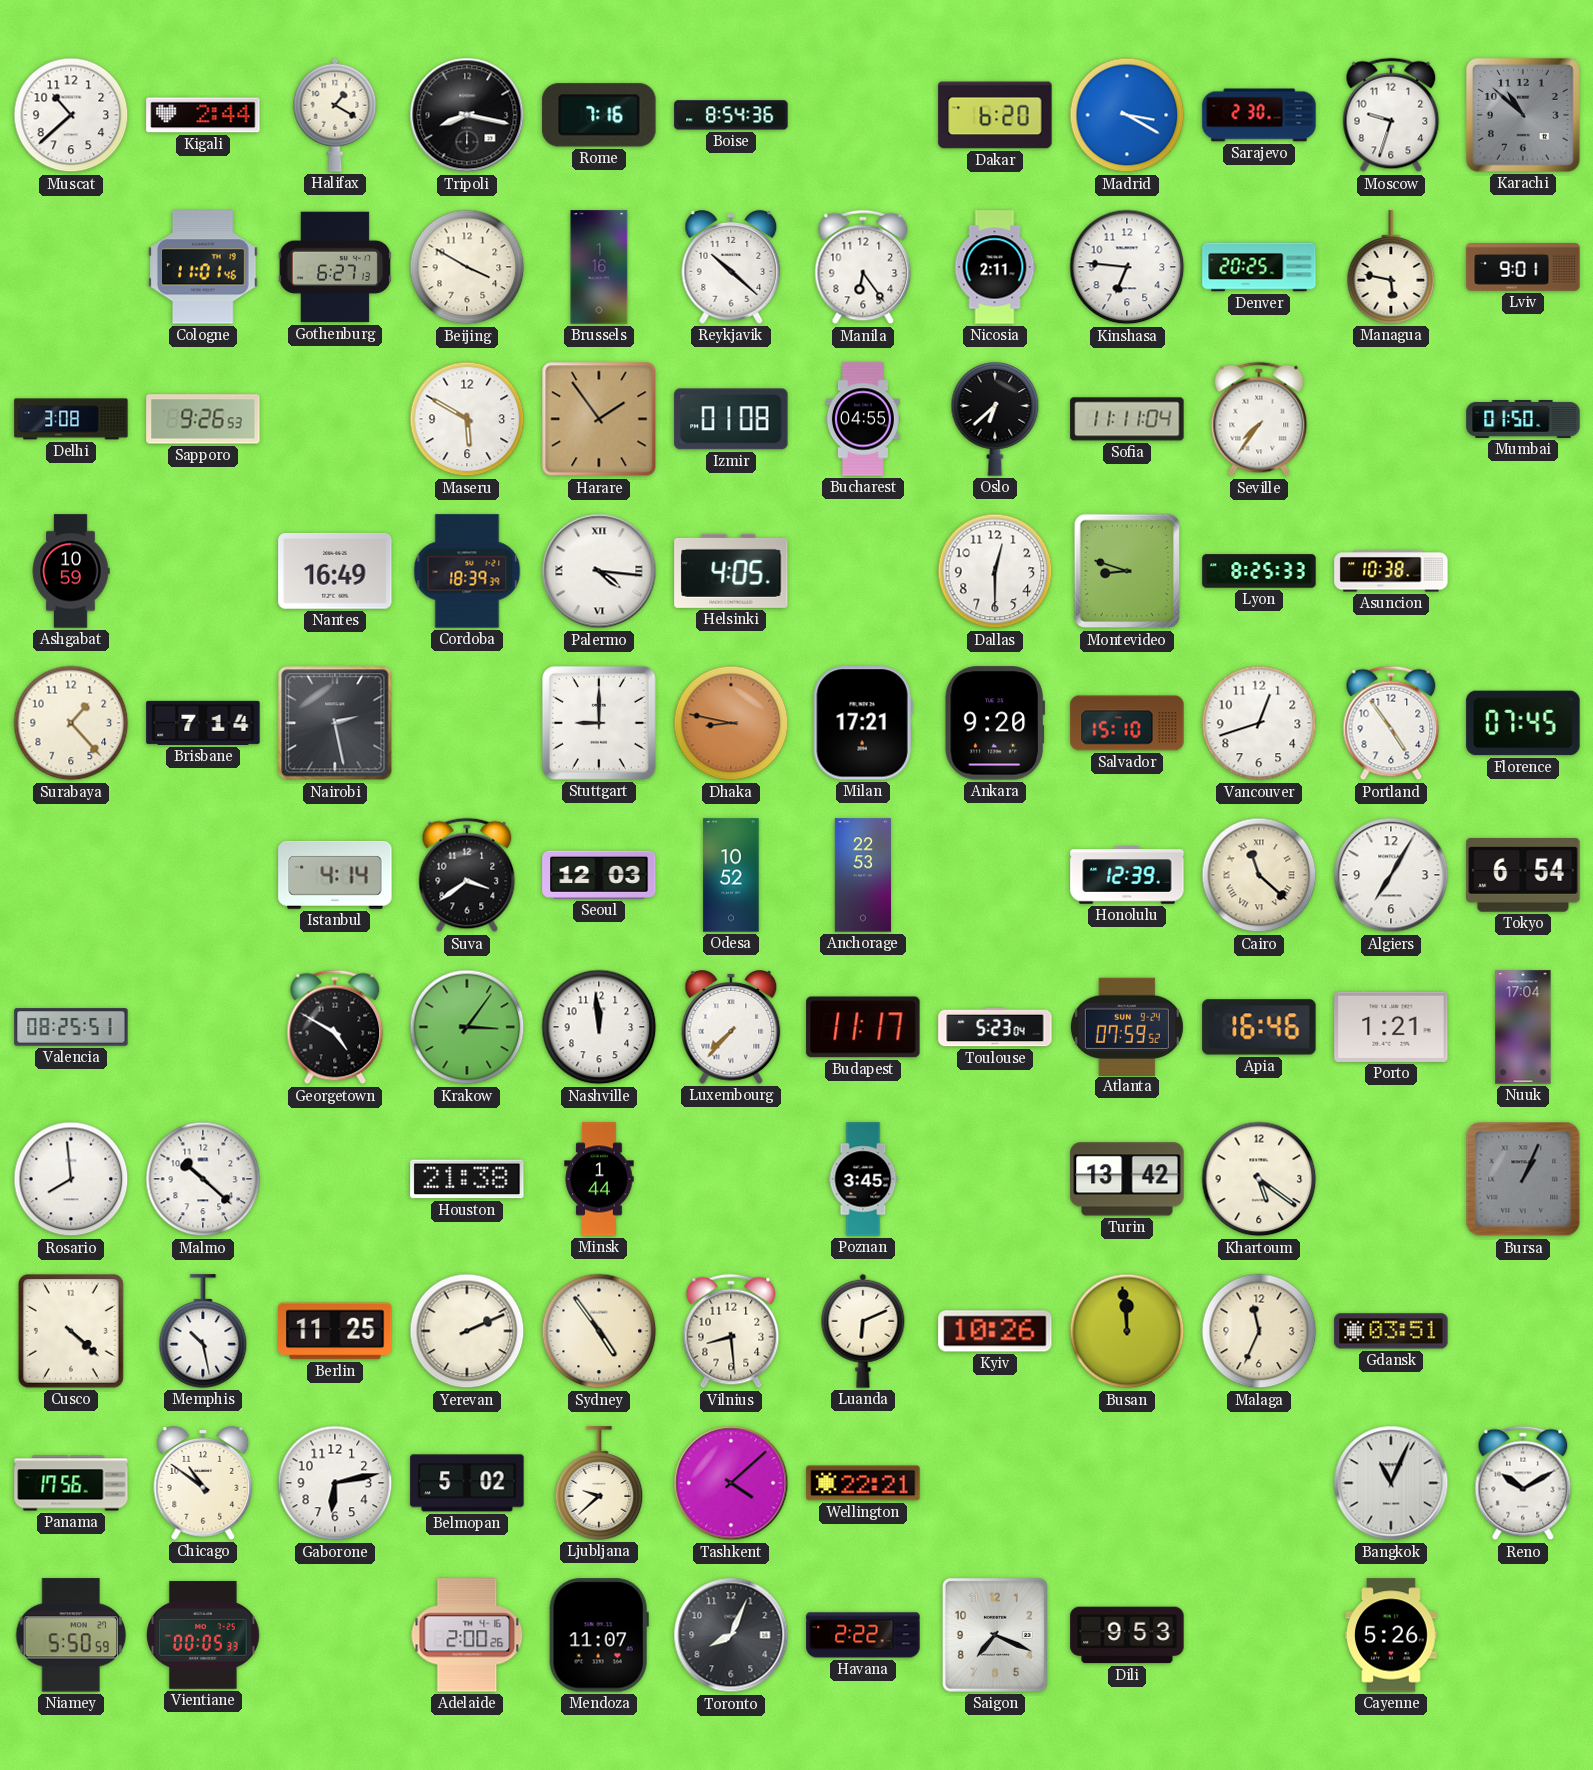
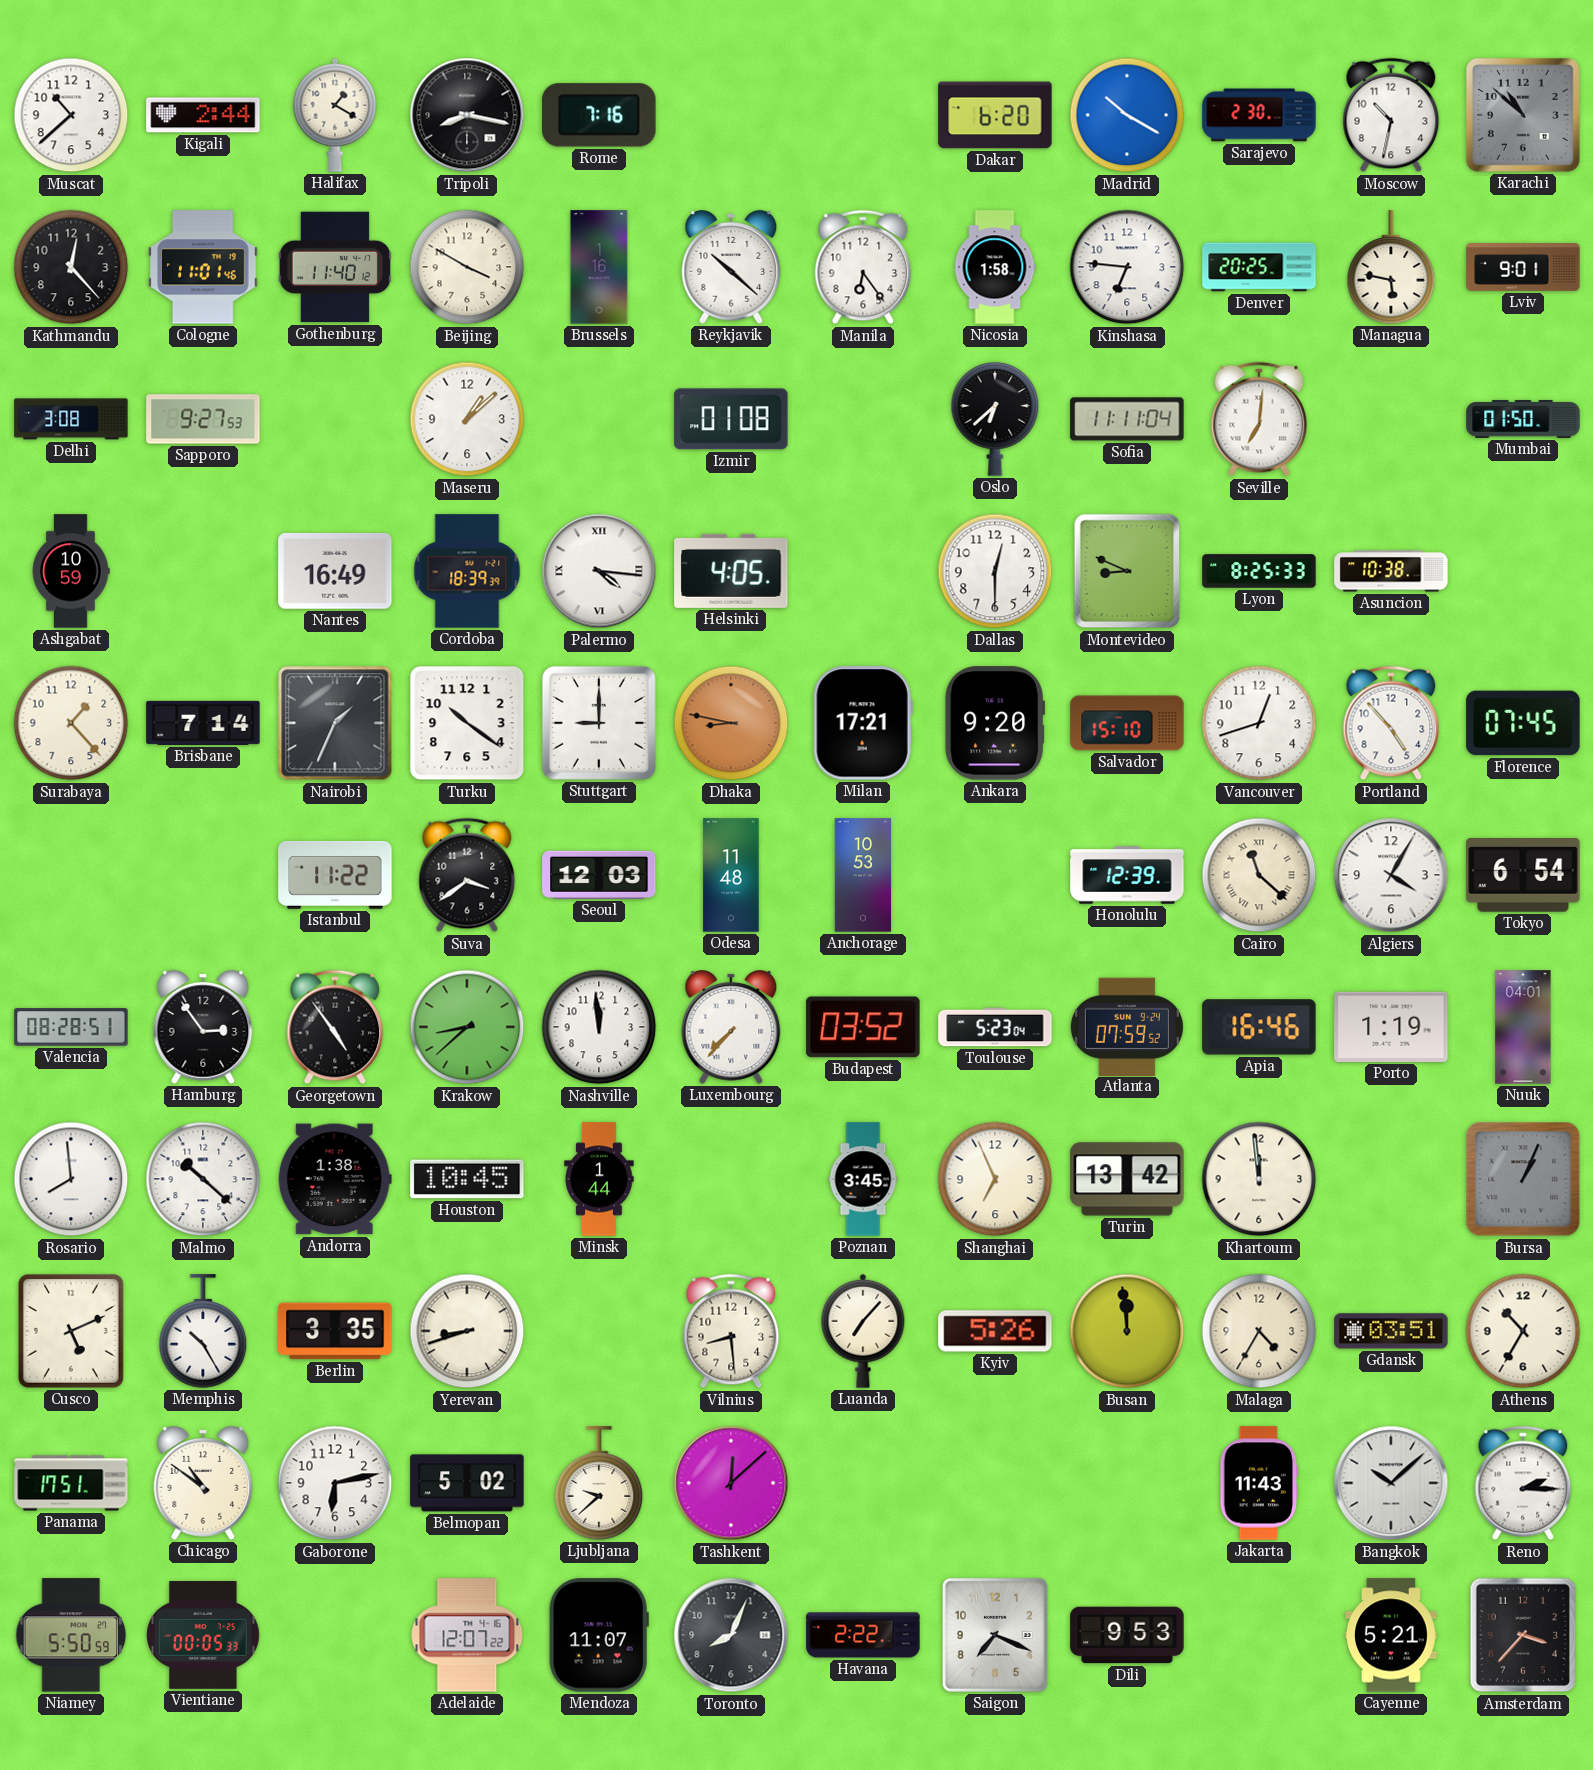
Boise: 8:54 -> none
Madrid: 3:20 -> 10:20
Moscow: 9:33 -> 10:32
Kathmandu: none -> 12:23
Gothenburg: 6:27 -> 11:40
Nicosia: 2:11 -> 1:58
Sapporo: 9:26 -> 9:27
Maseru: 5:50 -> 1:08
Harare: 1:54 -> none
Bucharest: 04:55 -> none
Seville: 7:36 -> 7:01
Montevideo: 8:48 -> 8:49
Nairobi: 2:28 -> 1:34
Turku: none -> 10:21
Portland: 4:54 -> 4:53
Istanbul: 4:14 -> 11:22
Odesa: 10:52 -> 11:48
Anchorage: 22:53 -> 10:53
Algiers: 7:05 -> 4:05
Valencia: 08:25 -> 08:28
Hamburg: none -> 2:54
Georgetown: 4:50 -> 4:54
Krakow: 3:06 -> 8:38
Budapest: 11:17 -> 03:52
Porto: 1:21 -> 1:19
Nuuk: 17:04 -> 04:01
Andorra: none -> 1:38
Houston: 21:38 -> 10:45
Shanghai: none -> 6:56
Khartoum: 5:21 -> 11:59
Cusco: 4:22 -> 5:11
Memphis: 10:28 -> 10:25
Berlin: 11:25 -> 3:35
Yerevan: 2:11 -> 8:42
Sydney: 4:54 -> none
Luanda: 6:11 -> 7:07
Kyiv: 10:26 -> 5:26
Malaga: 11:34 -> 4:35
Athens: none -> 10:35
Panama: 17:56 -> 17:51
Tashkent: 4:08 -> 12:08
Wellington: 22:21 -> none
Jakarta: none -> 11:43
Bangkok: 11:04 -> 10:08
Reno: 10:10 -> 2:15
Adelaide: 2:00 -> 12:07
Cayenne: 5:26 -> 5:21
Amsterdam: none -> 3:37
